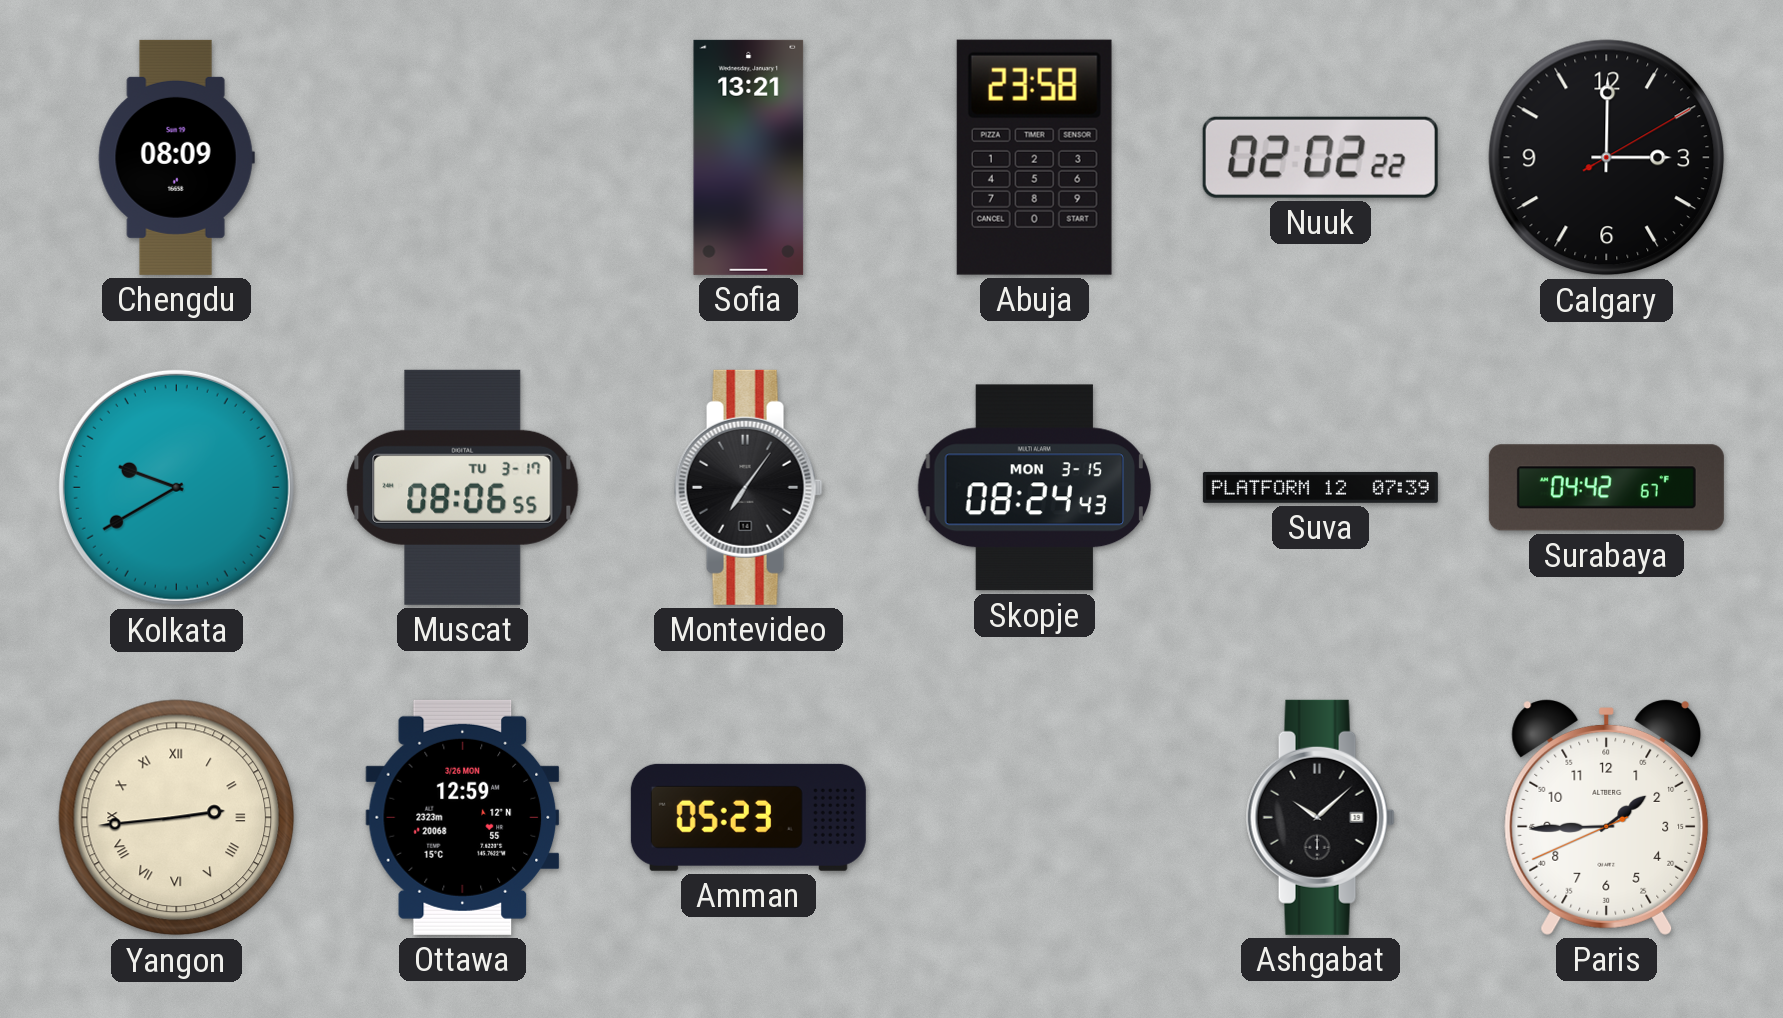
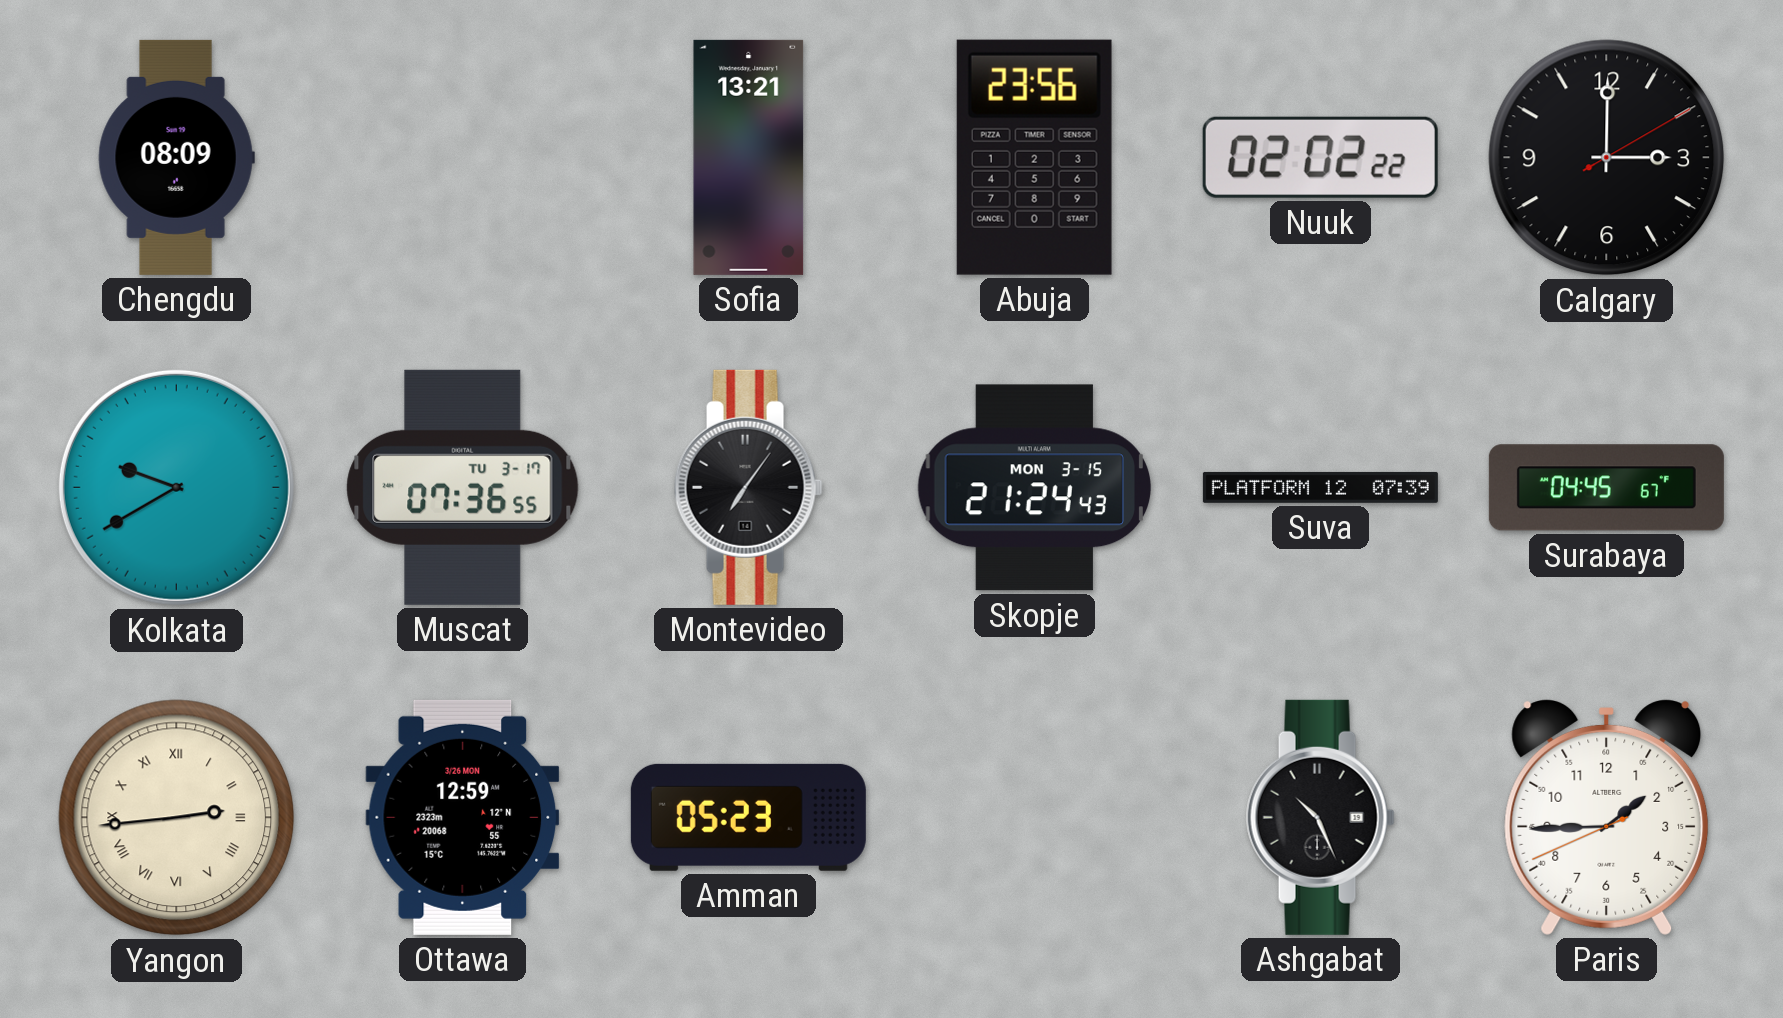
Abuja: 23:58 -> 23:56
Muscat: 08:06 -> 07:36
Skopje: 08:24 -> 21:24
Surabaya: 04:42 -> 04:45
Ashgabat: 10:08 -> 10:26
